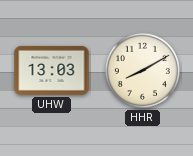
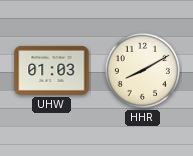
UHW: 13:03 -> 01:03
